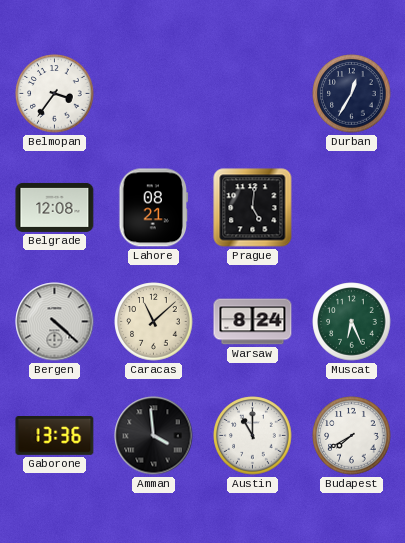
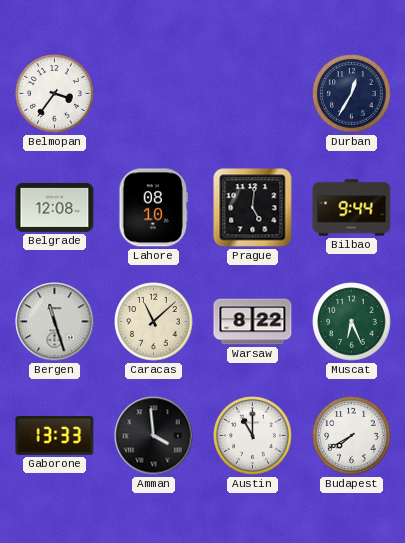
Lahore: 08:21 -> 08:10
Bilbao: none -> 9:44
Bergen: 4:22 -> 11:27
Warsaw: 8:24 -> 8:22
Gaborone: 13:36 -> 13:33
